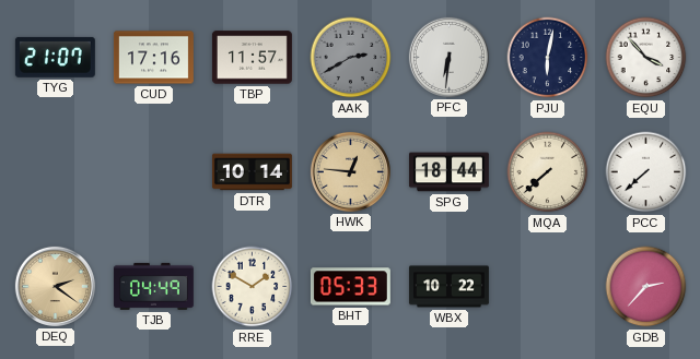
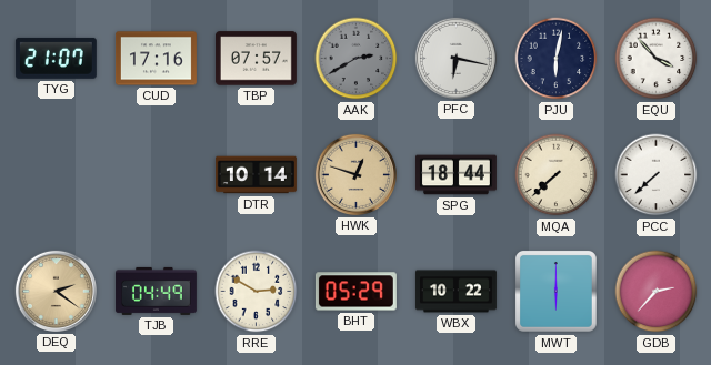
TBP: 11:57 -> 07:57
PFC: 6:31 -> 6:17
HWK: 12:46 -> 12:48
RRE: 1:50 -> 2:50
BHT: 05:33 -> 05:29
MWT: none -> 6:00
